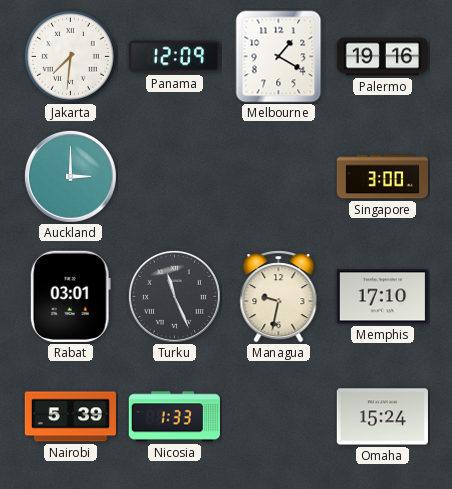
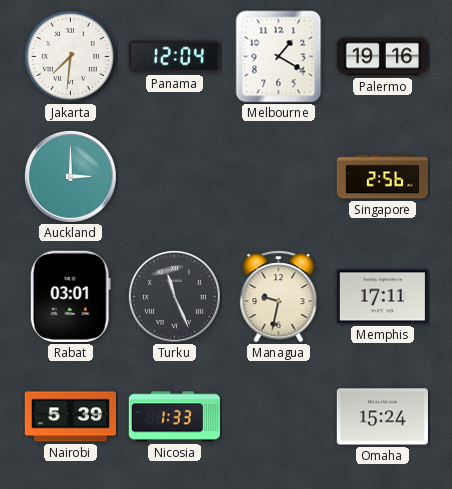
Panama: 12:09 -> 12:04
Singapore: 3:00 -> 2:56
Memphis: 17:10 -> 17:11
